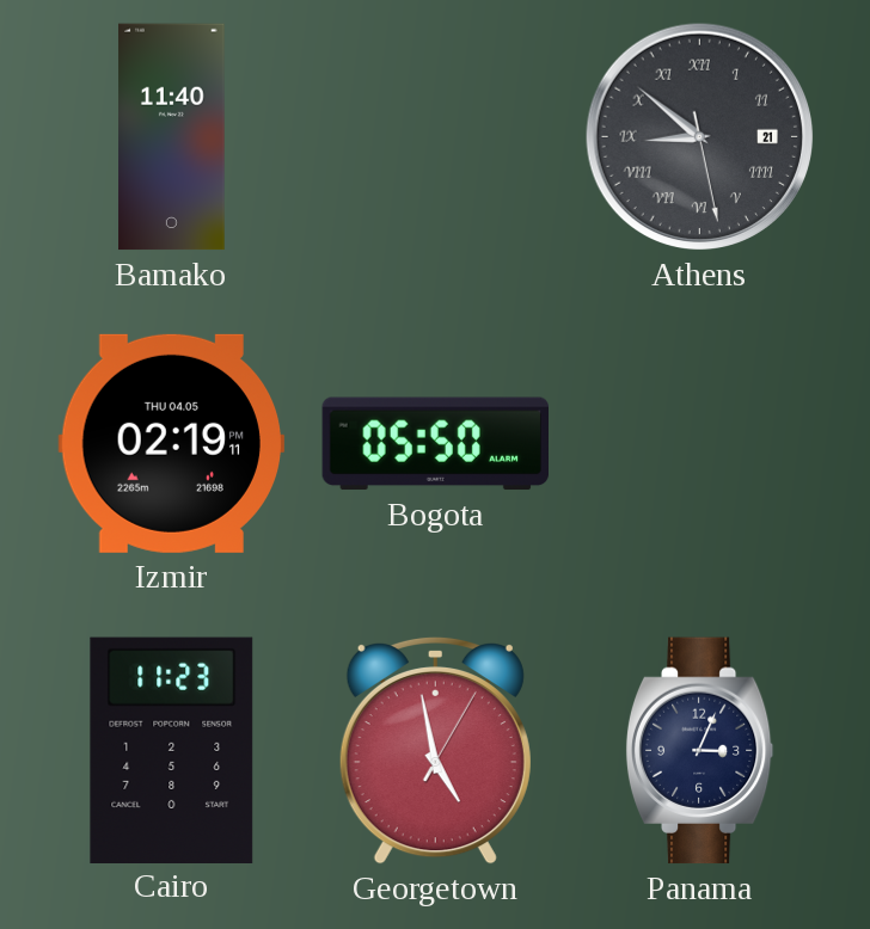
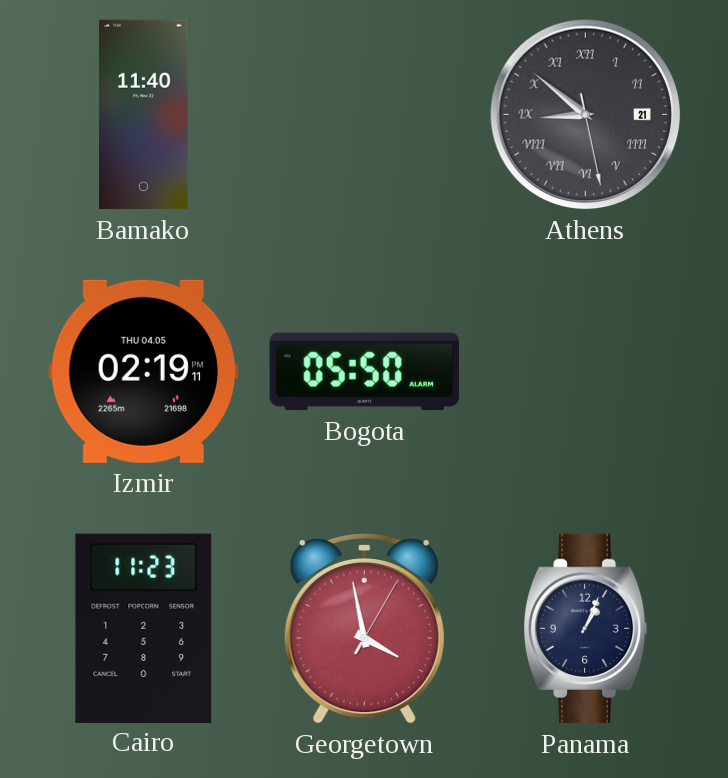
Georgetown: 4:58 -> 3:58
Panama: 3:04 -> 1:04
